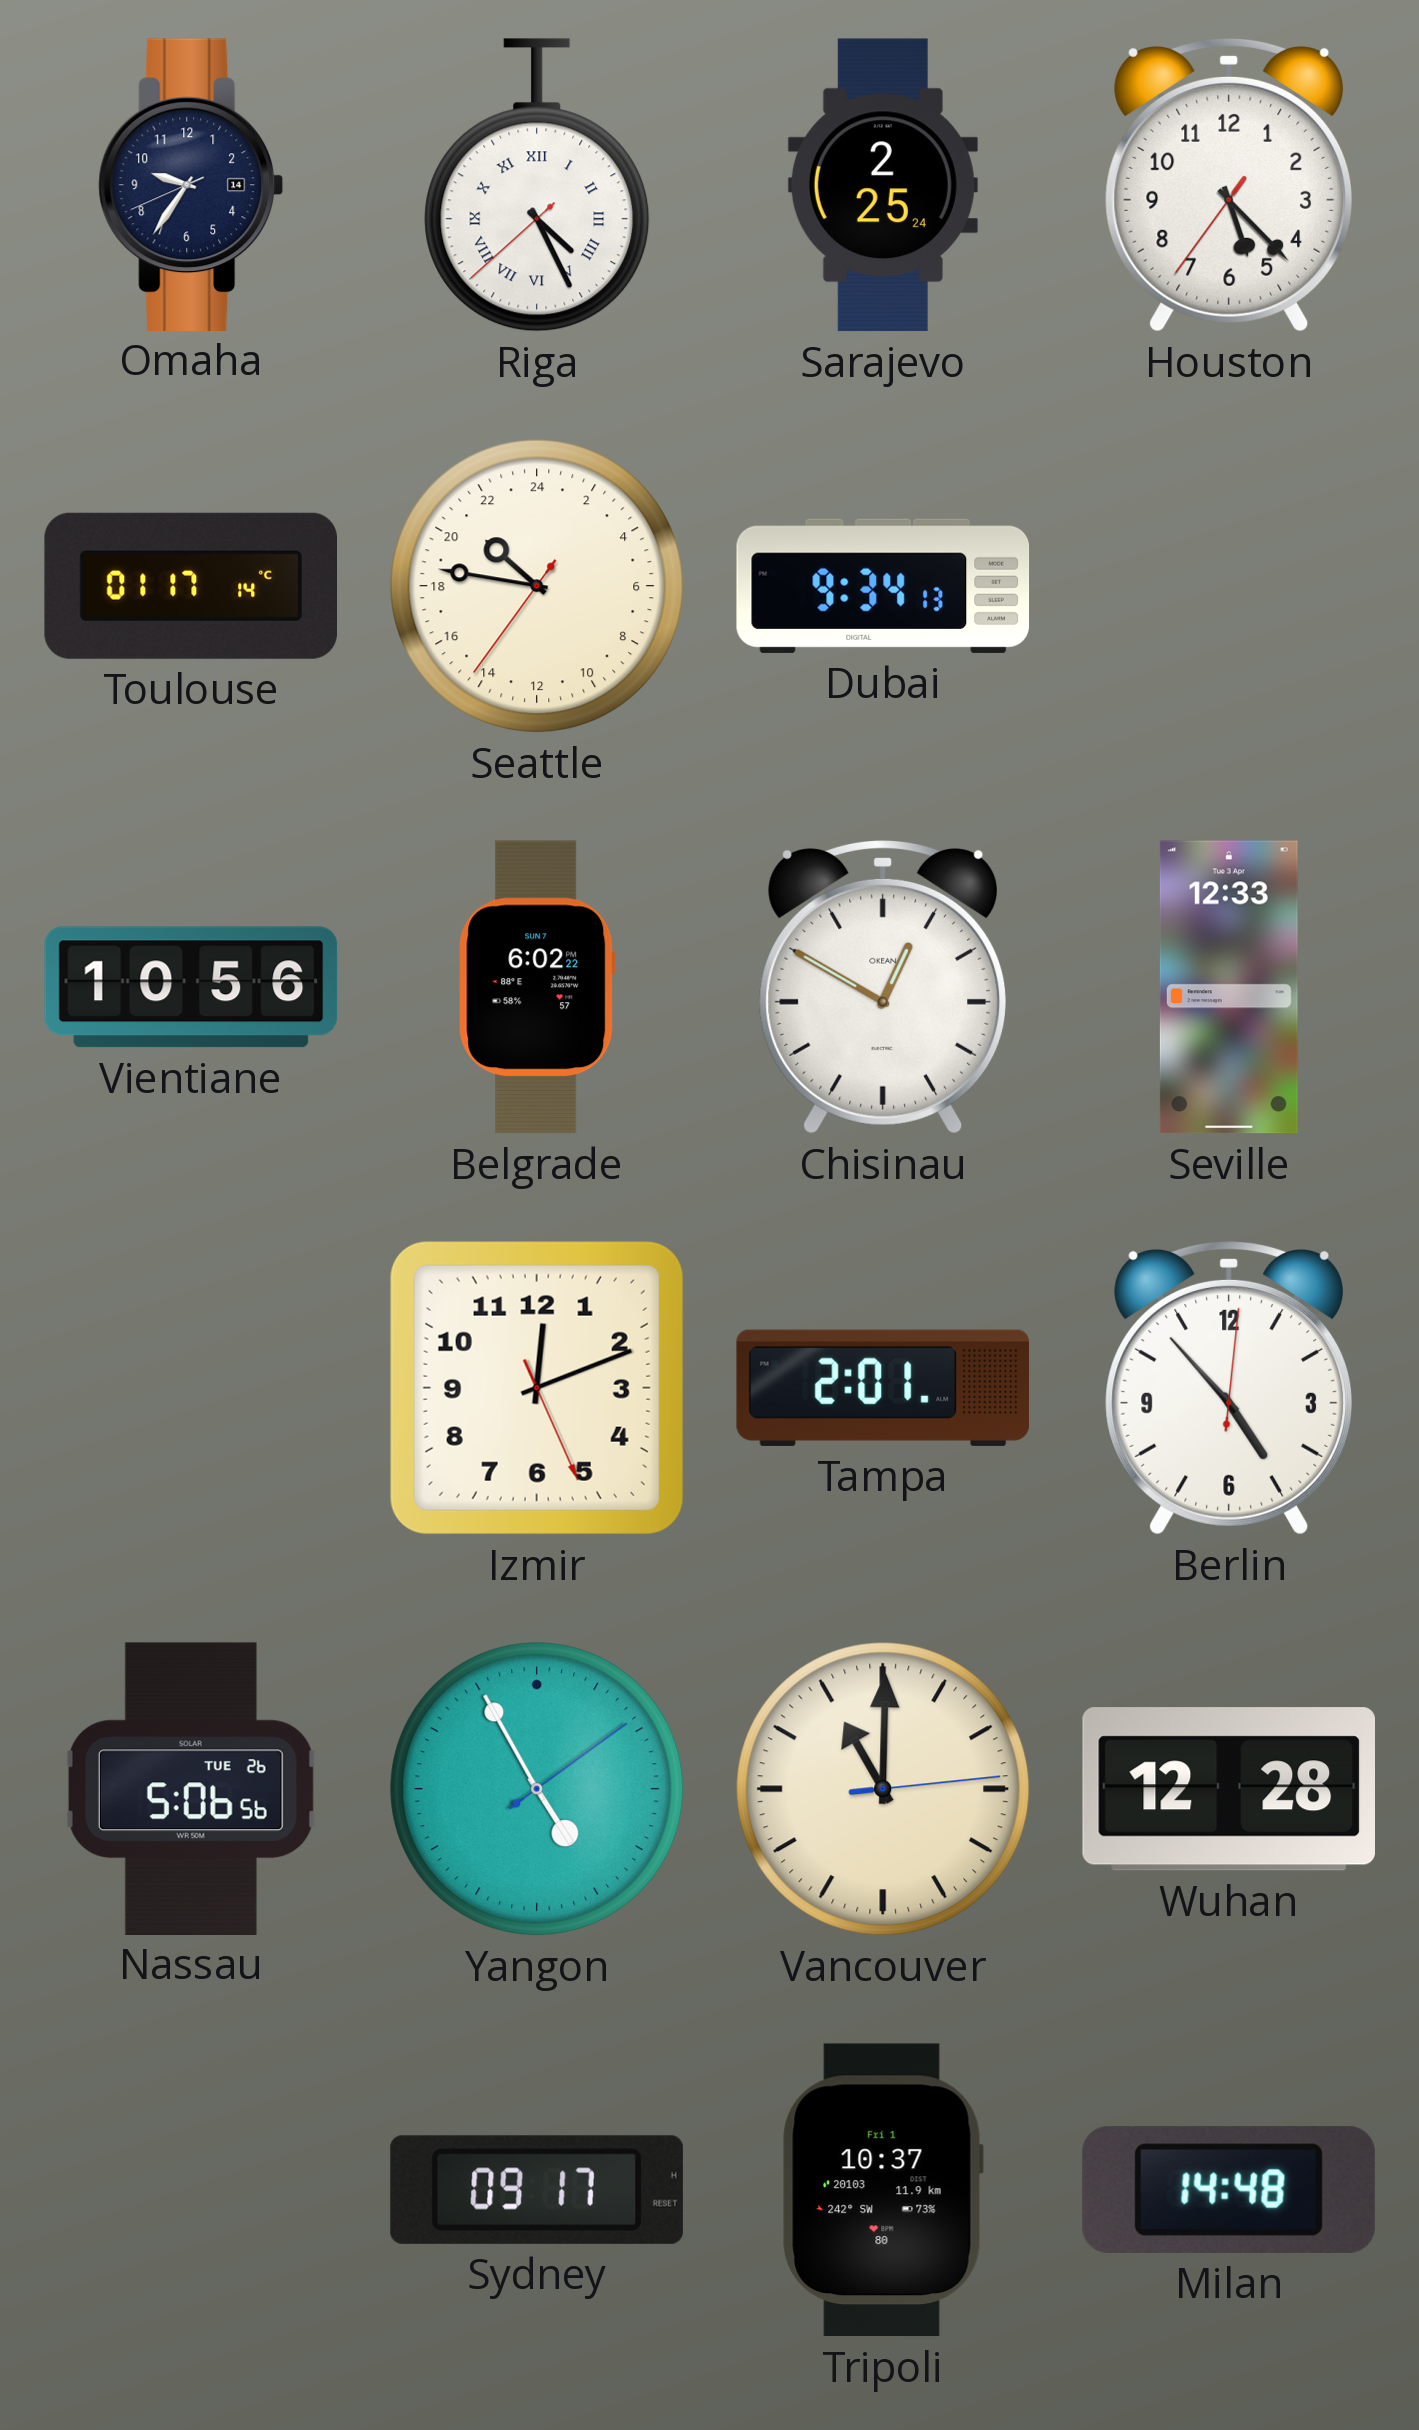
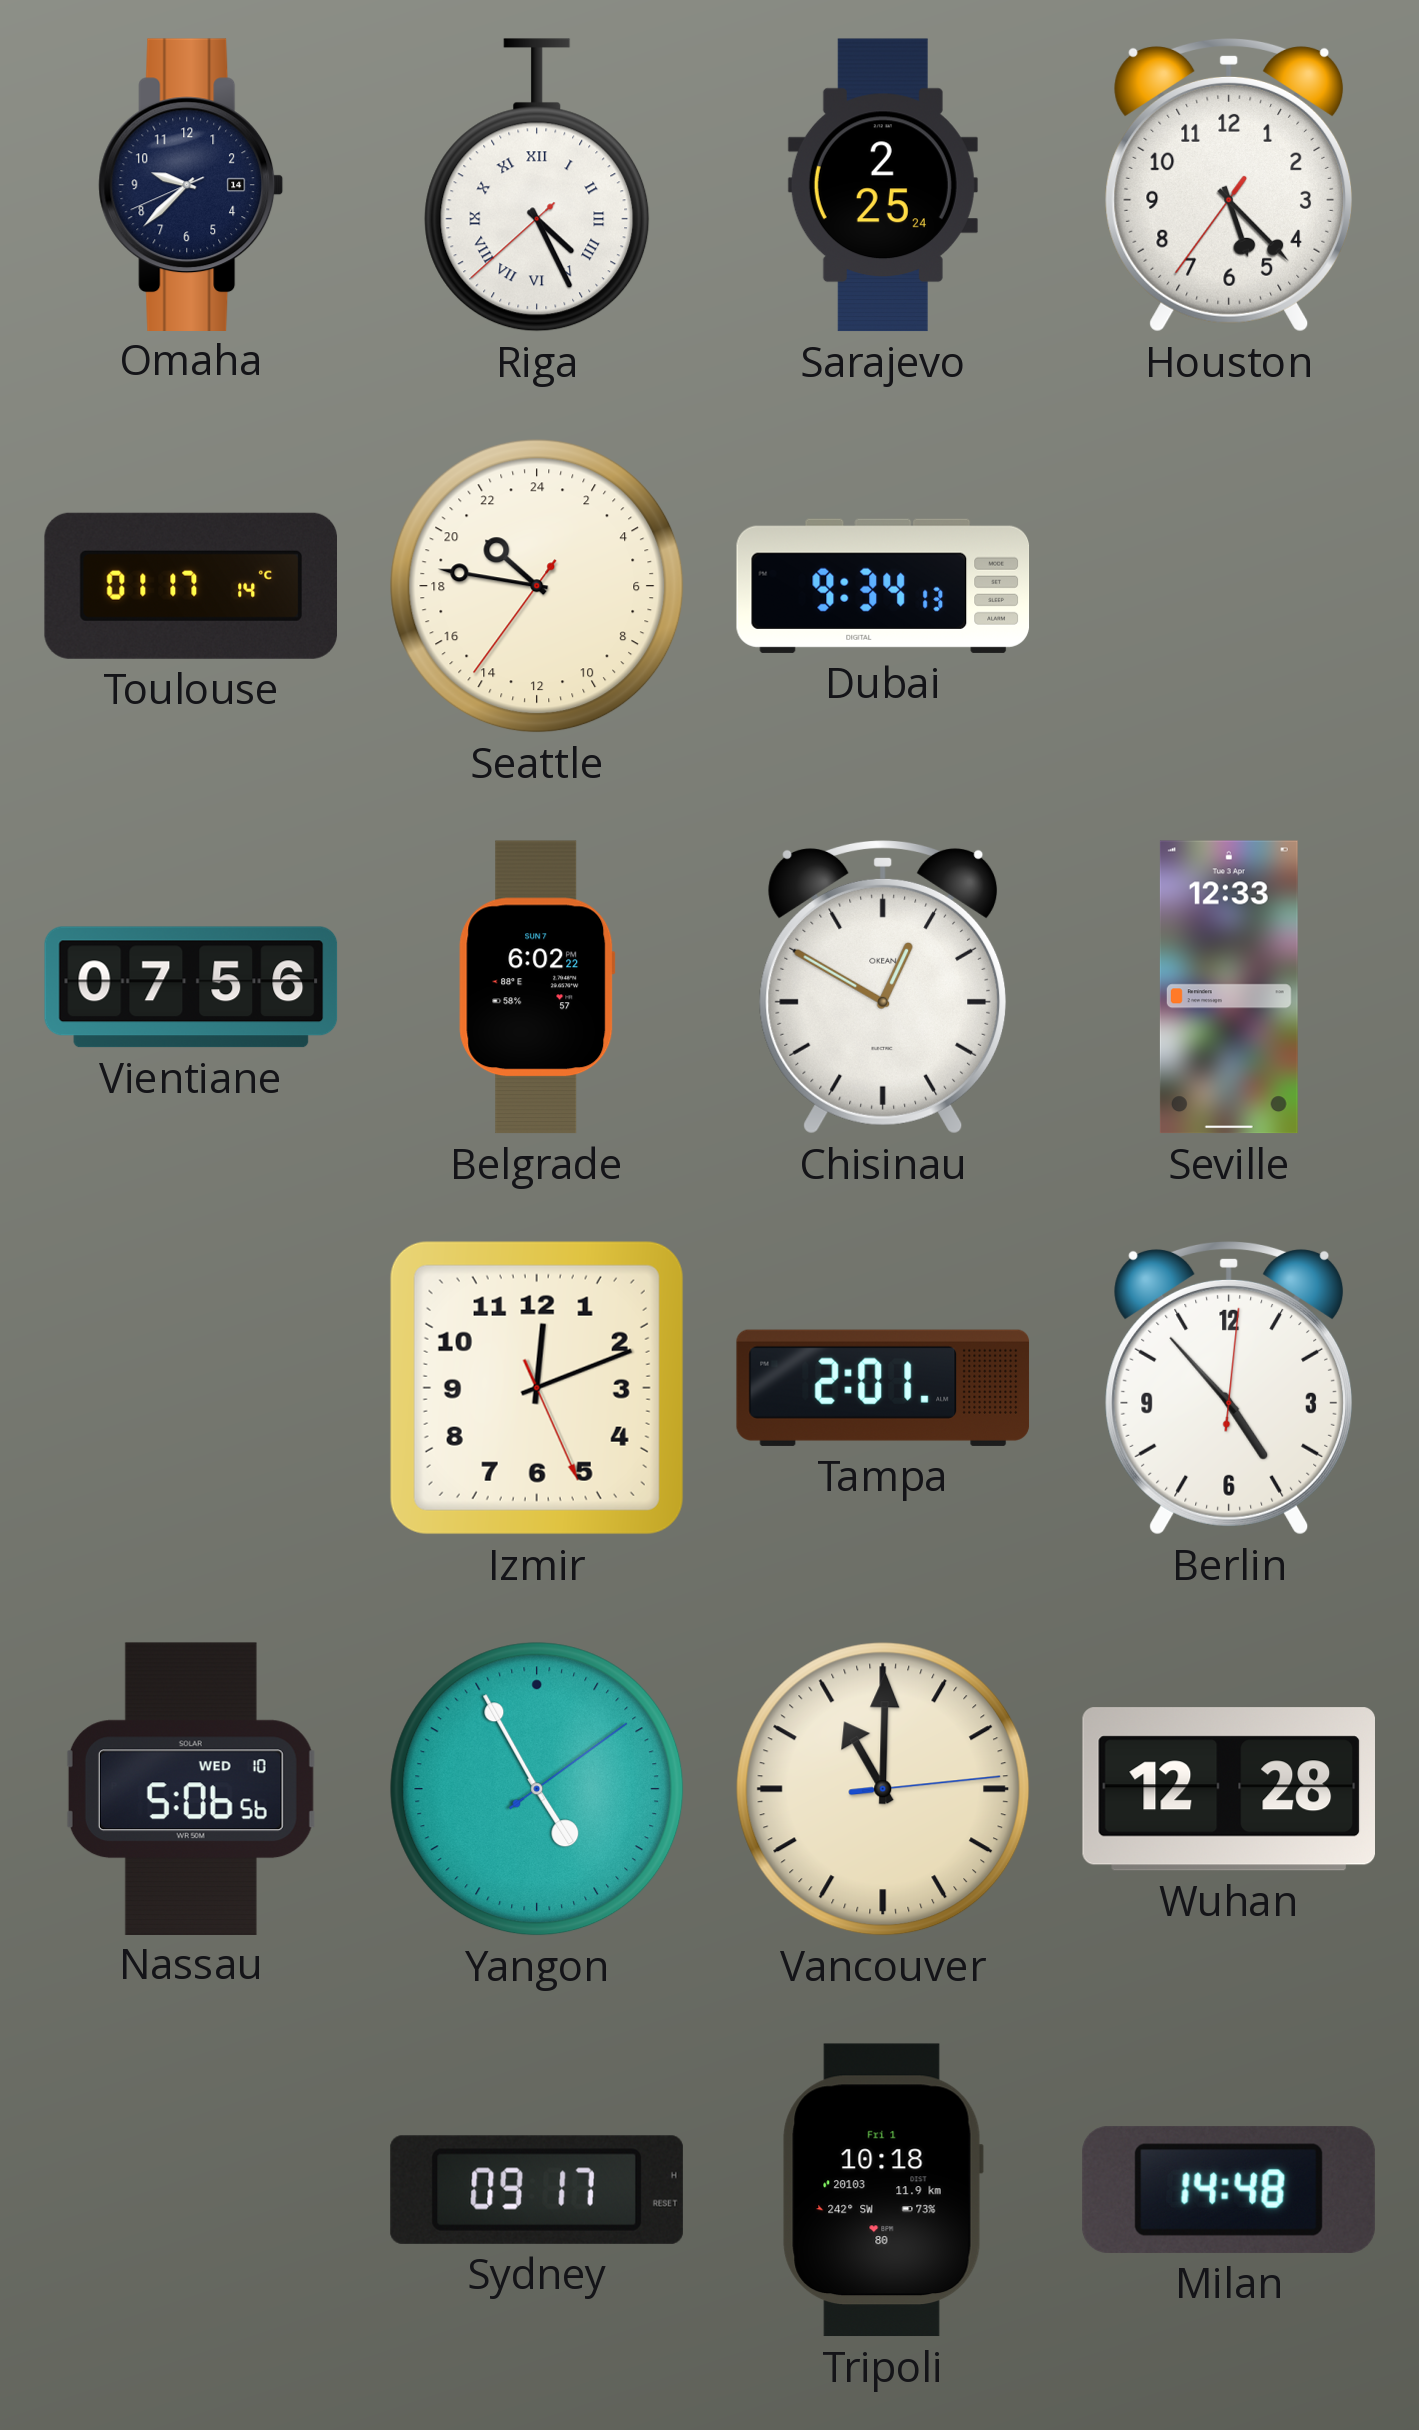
Omaha: 9:35 -> 9:37
Vientiane: 10:56 -> 07:56
Nassau date: TUE 26 -> WED 10
Tripoli: 10:37 -> 10:18
